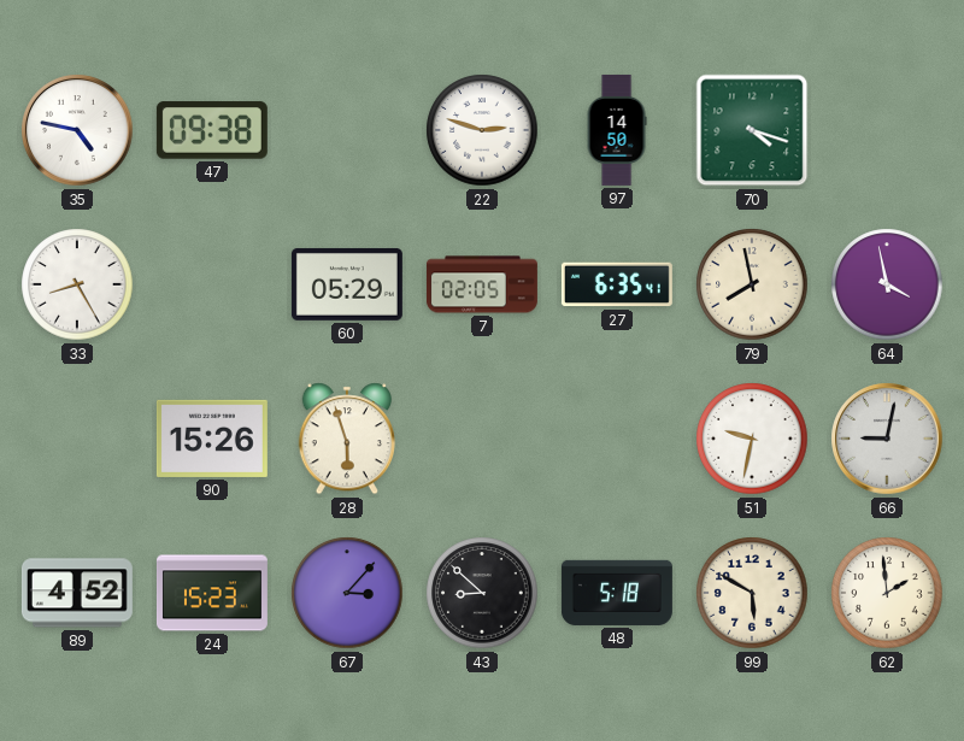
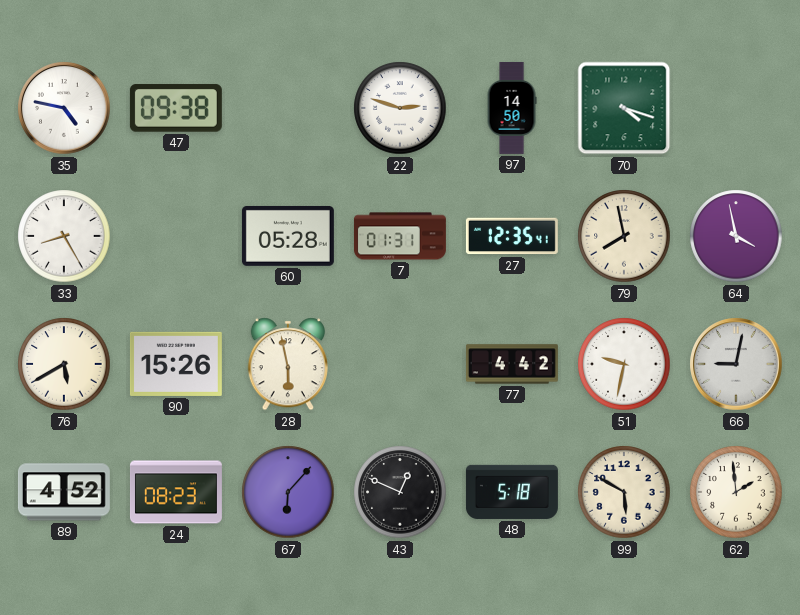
60: 05:29 -> 05:28
7: 02:05 -> 01:31
27: 6:35 -> 12:35
76: none -> 5:40
28: 5:57 -> 5:58
77: none -> 4:42
24: 15:23 -> 08:23
67: 3:07 -> 6:07
43: 8:52 -> 12:49
